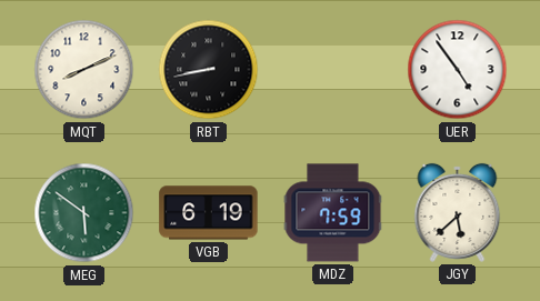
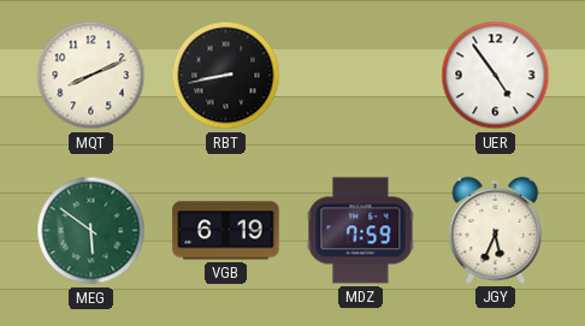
JGY: 5:38 -> 5:34
